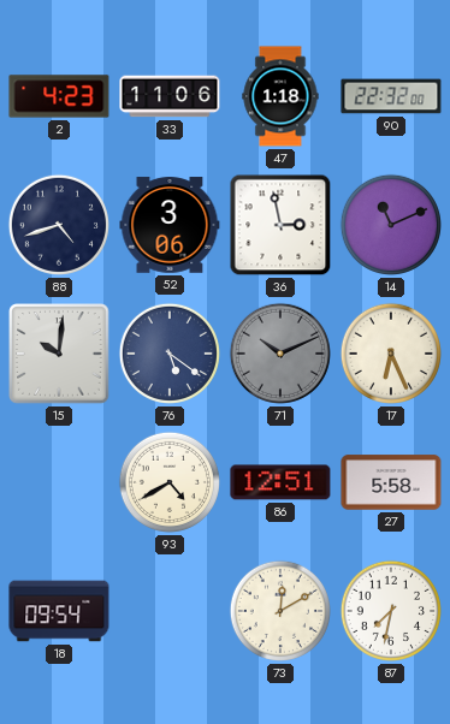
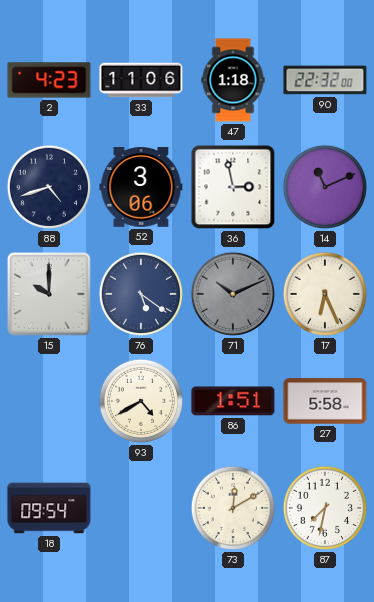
15: 10:01 -> 10:00
86: 12:51 -> 1:51
